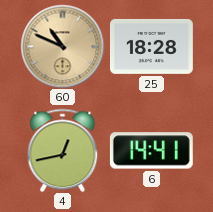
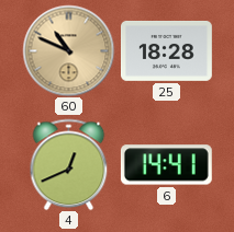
4: 12:43 -> 12:41
